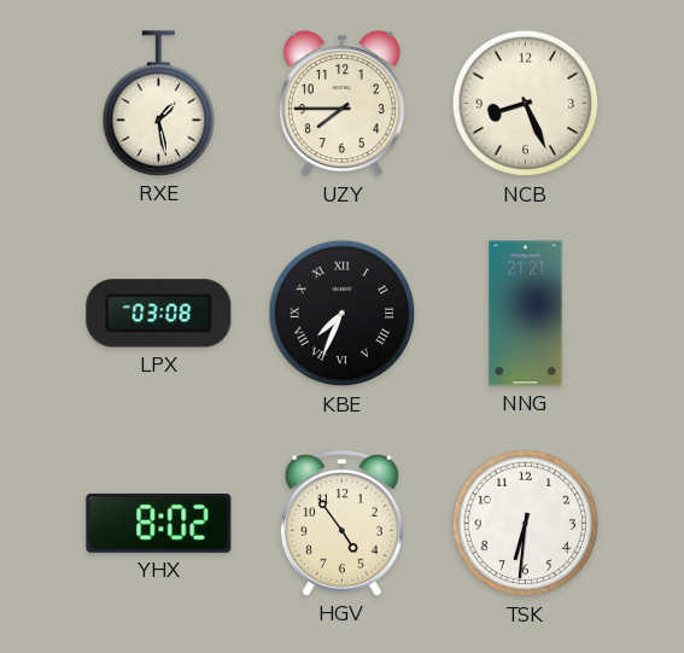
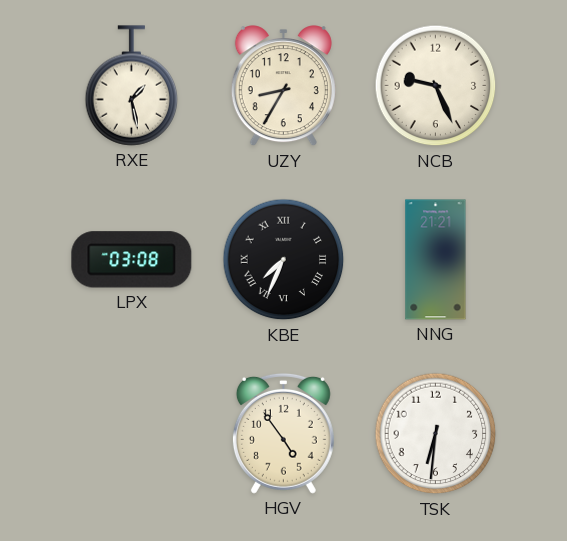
UZY: 7:45 -> 8:35
NCB: 8:26 -> 9:26
YHX: 8:02 -> none
